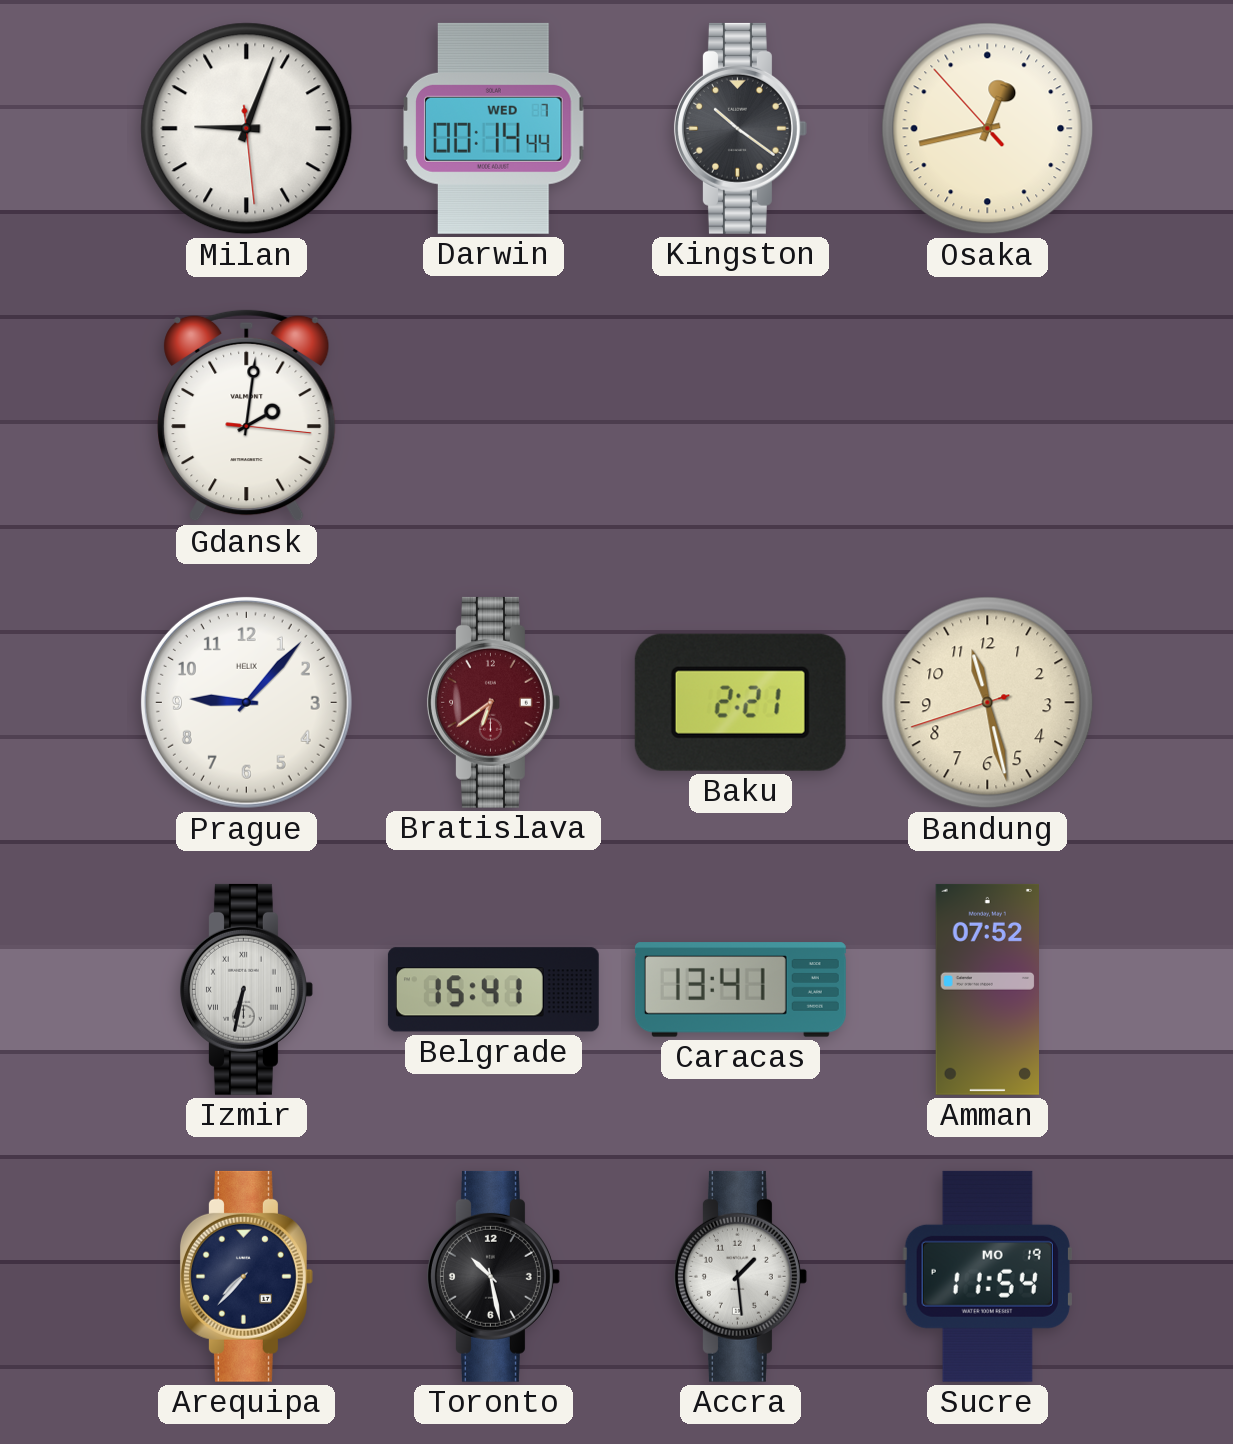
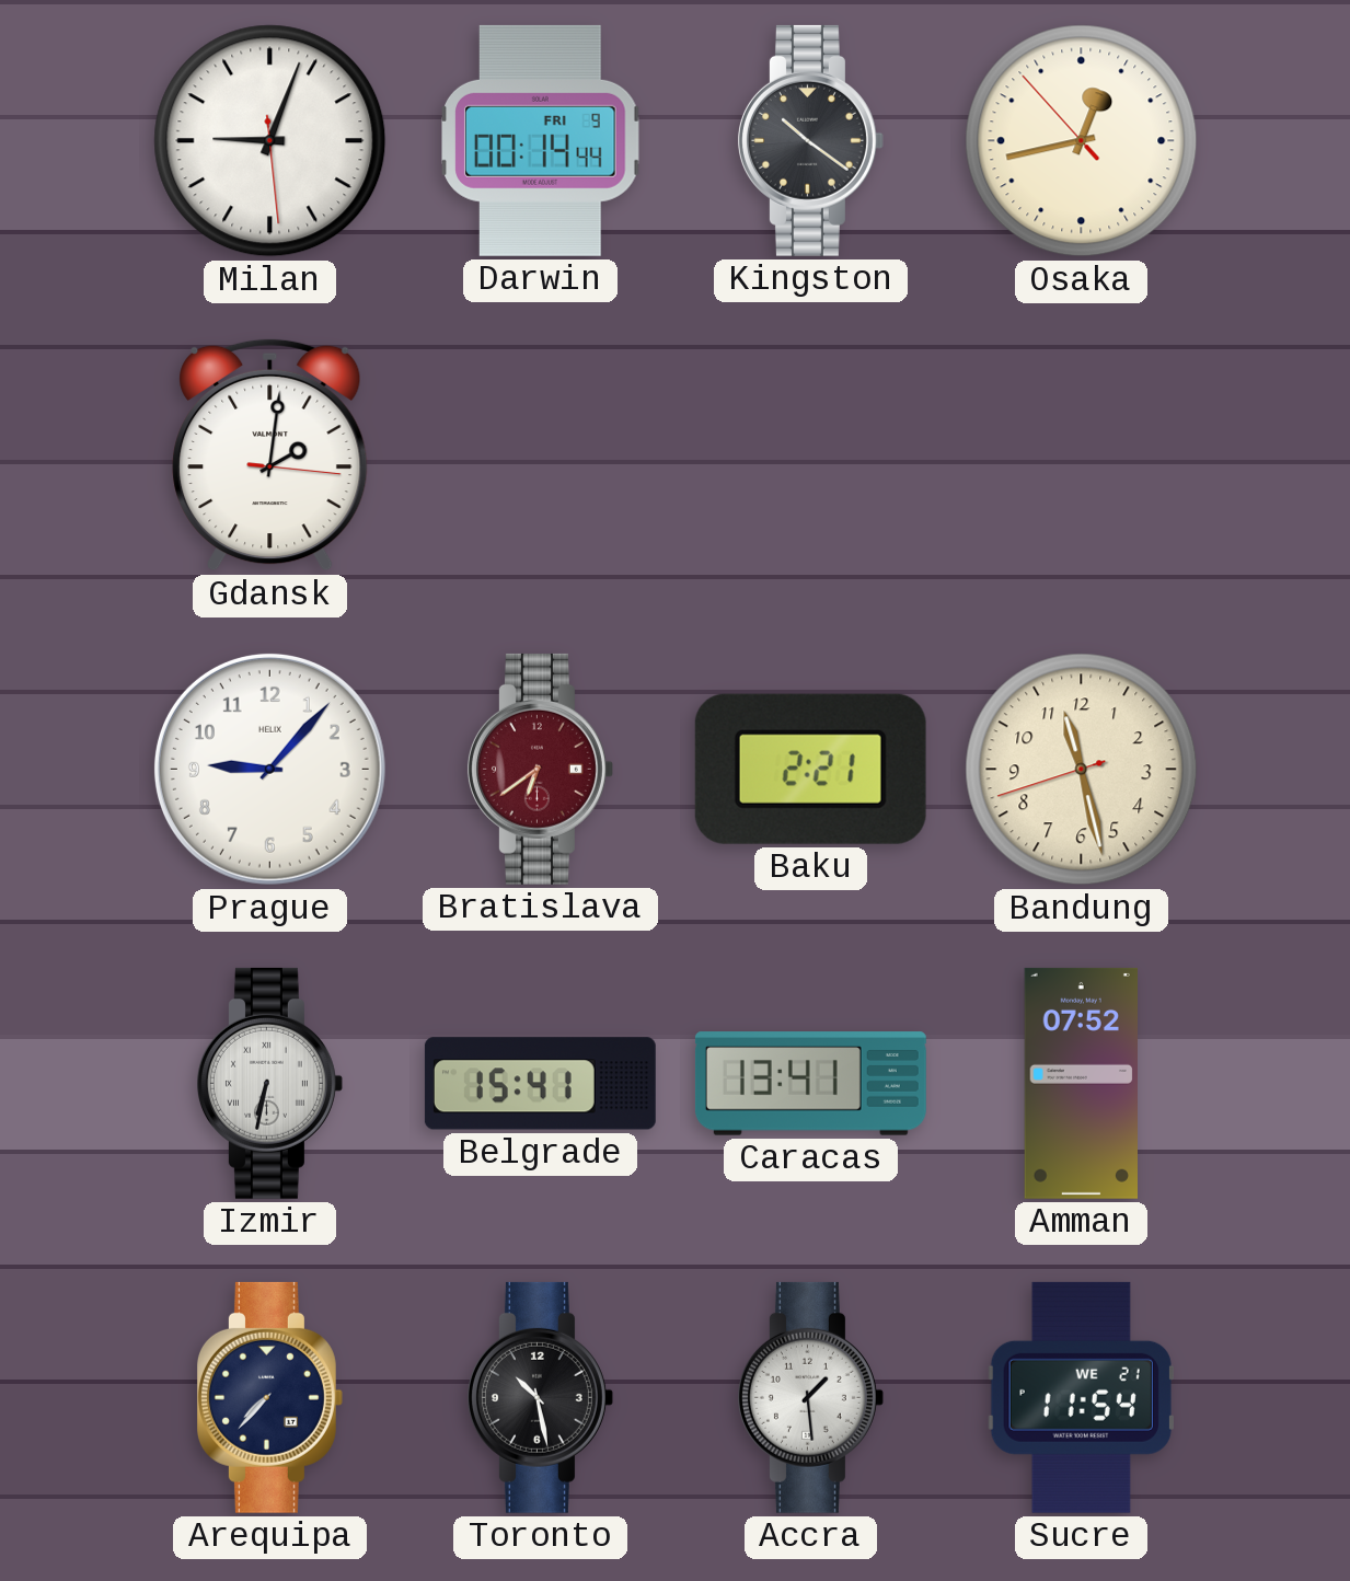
Darwin date: WED 7 -> FRI 9
Sucre date: MO 19 -> WE 21
